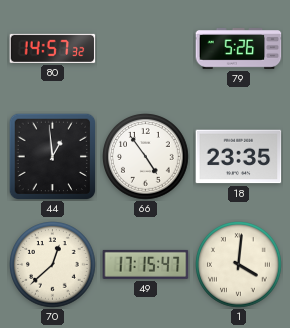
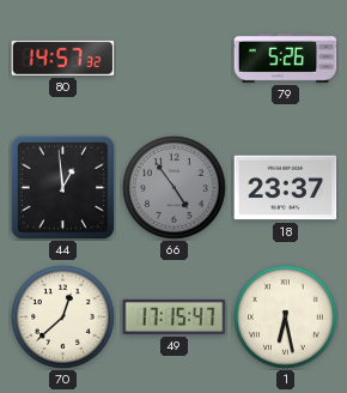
66 dial: white -> grey
18: 23:35 -> 23:37
1: 4:01 -> 6:28
